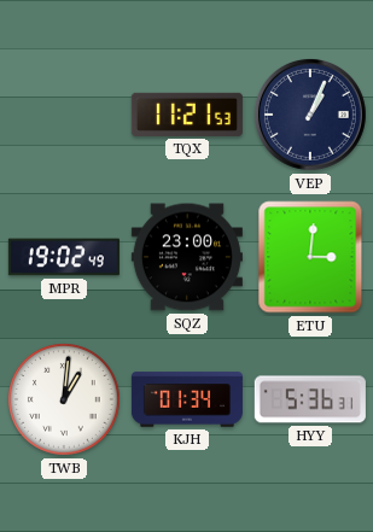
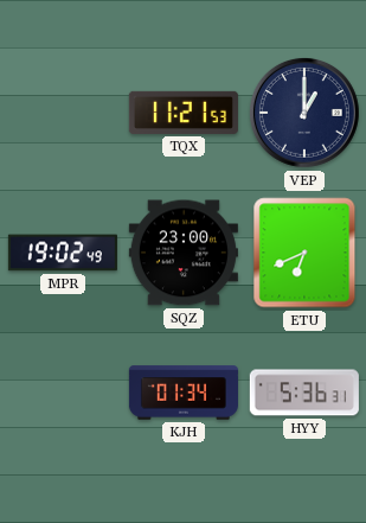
VEP: 1:04 -> 1:00
ETU: 3:01 -> 6:41
TWB: 1:01 -> none
